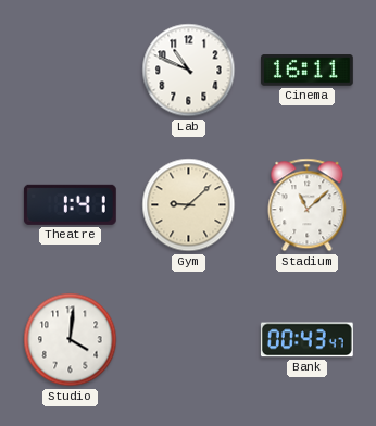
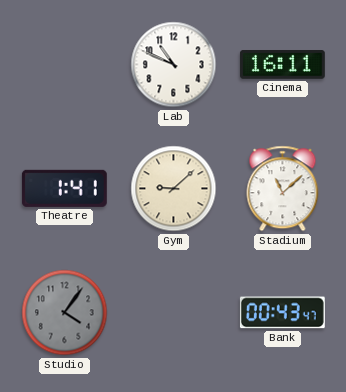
Studio: 4:01 -> 4:06
Studio dial: white -> grey
